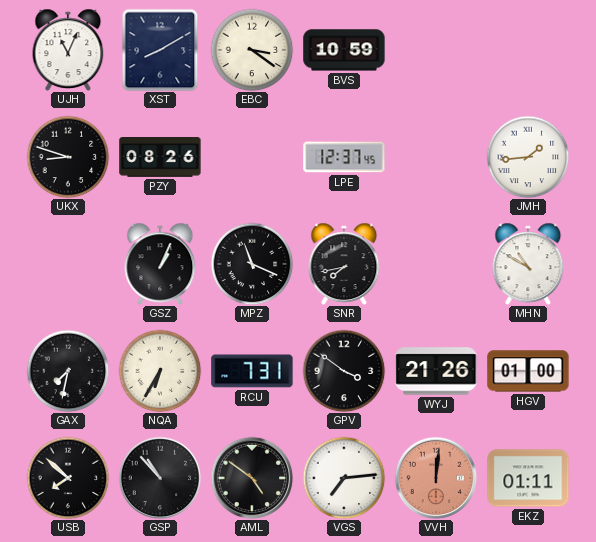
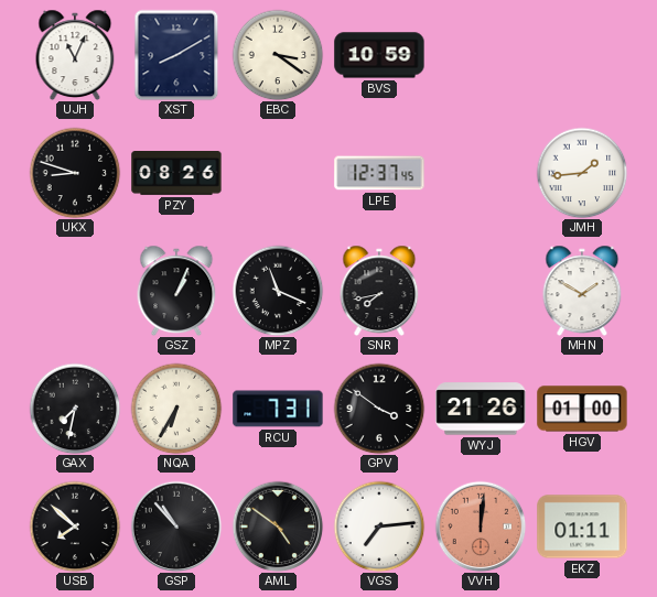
MHN: 10:50 -> 1:50
